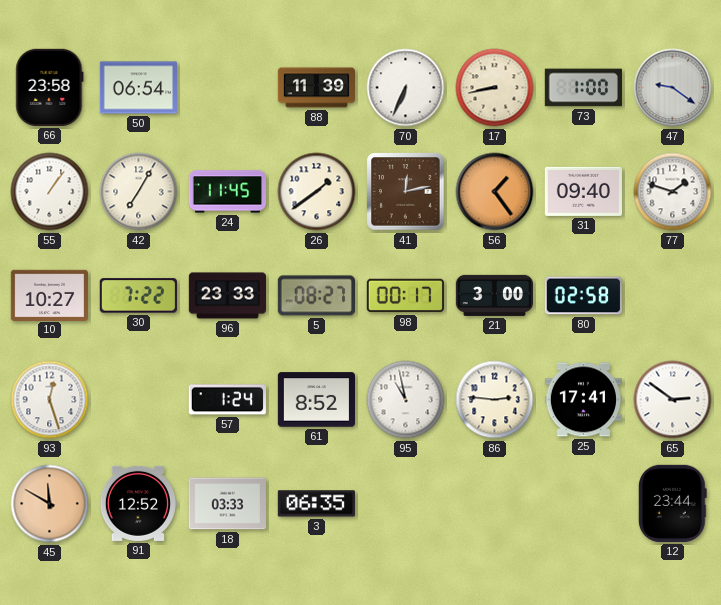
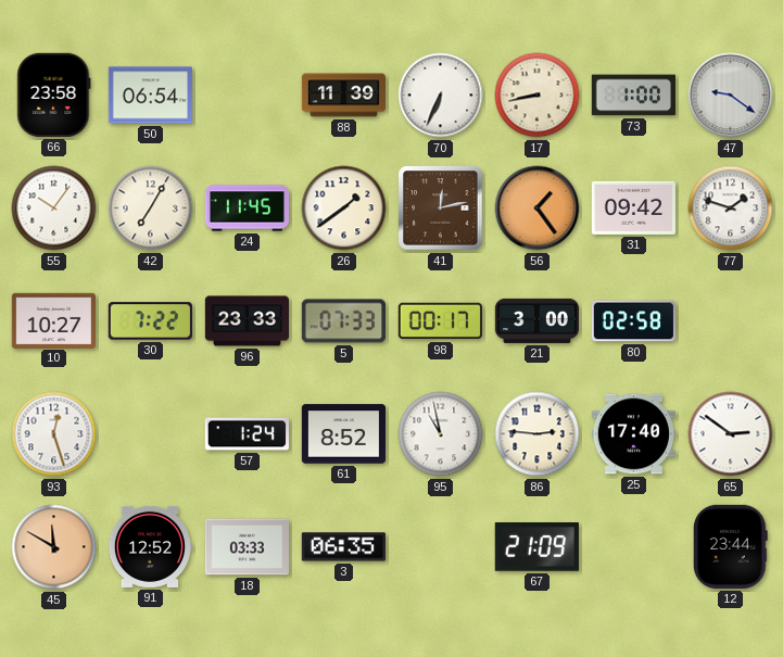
55: 1:06 -> 10:06
31: 09:40 -> 09:42
5: 08:27 -> 07:33
25: 17:41 -> 17:40
67: none -> 21:09
